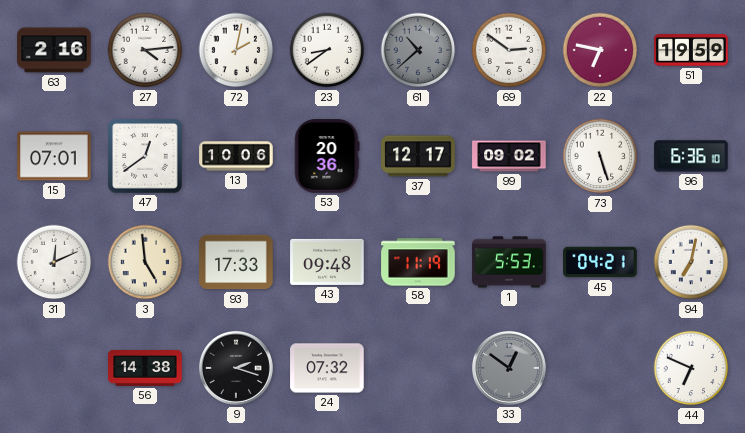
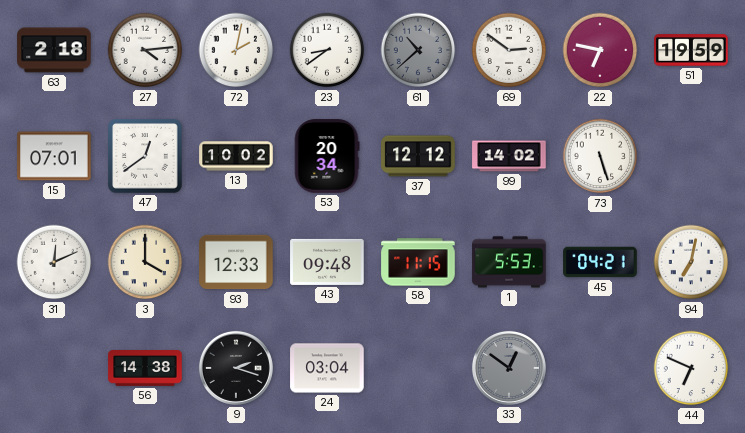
63: 2:16 -> 2:18
13: 10:06 -> 10:02
53: 20:36 -> 20:34
37: 12:17 -> 12:12
99: 09:02 -> 14:02
96: 6:36 -> none
3: 4:59 -> 4:00
93: 17:33 -> 12:33
58: 11:19 -> 11:15
24: 07:32 -> 03:04
